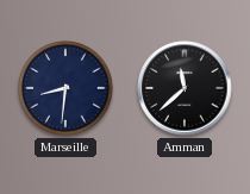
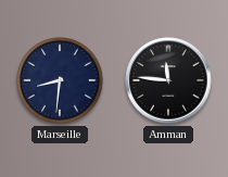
Amman: 11:38 -> 11:46
